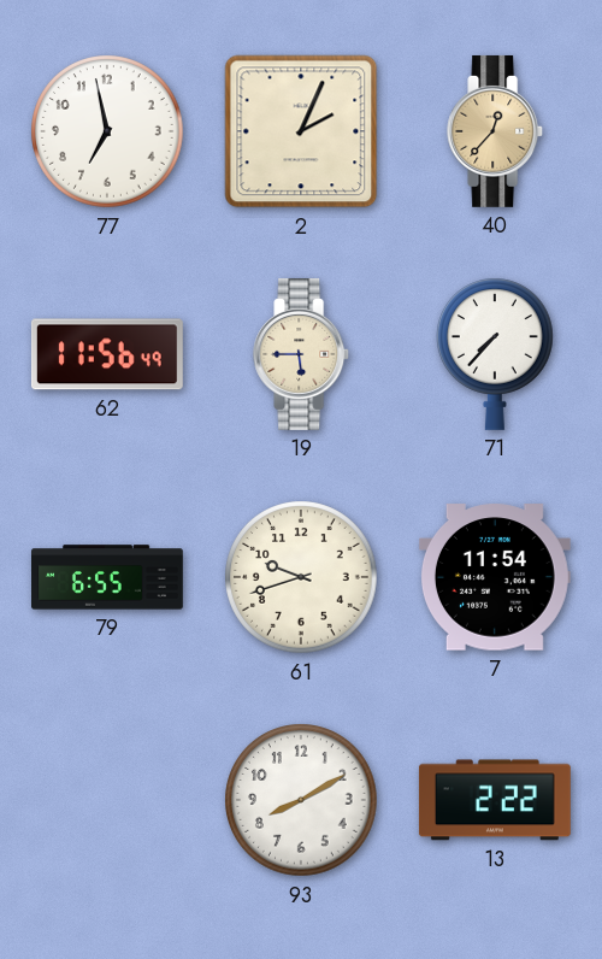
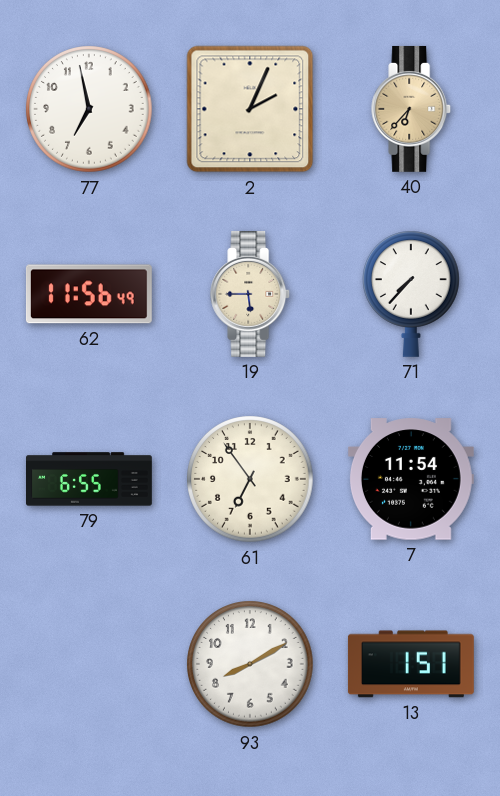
40: 12:37 -> 6:37
61: 9:42 -> 6:54
13: 2:22 -> 1:51
